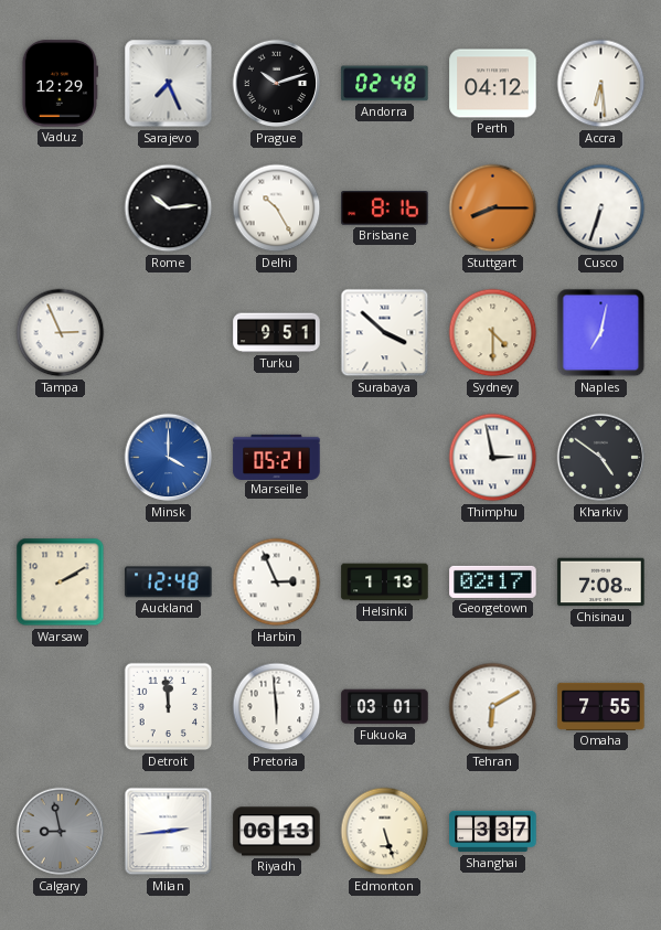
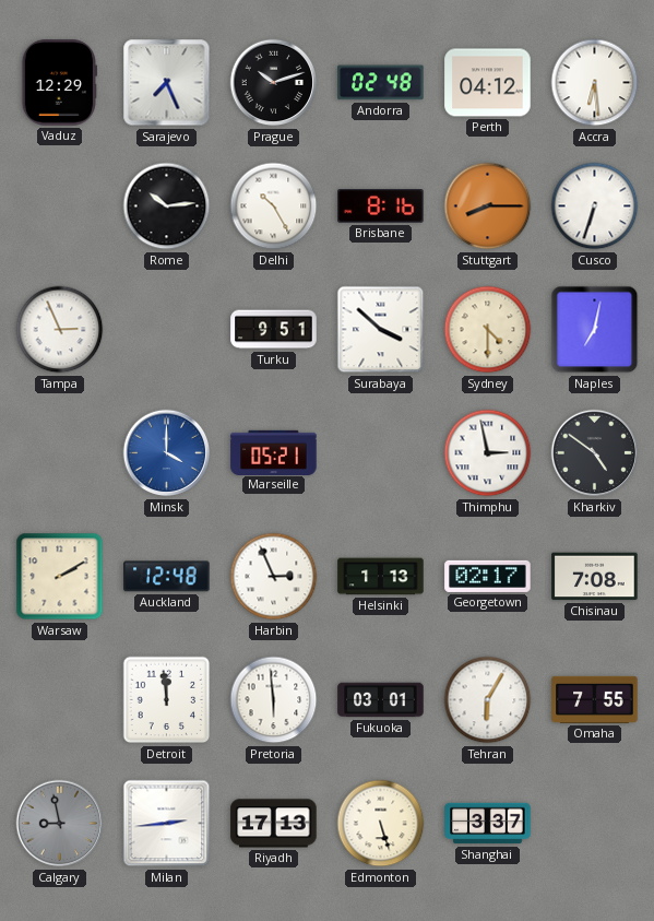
Tehran: 6:10 -> 6:05
Riyadh: 06:13 -> 17:13
